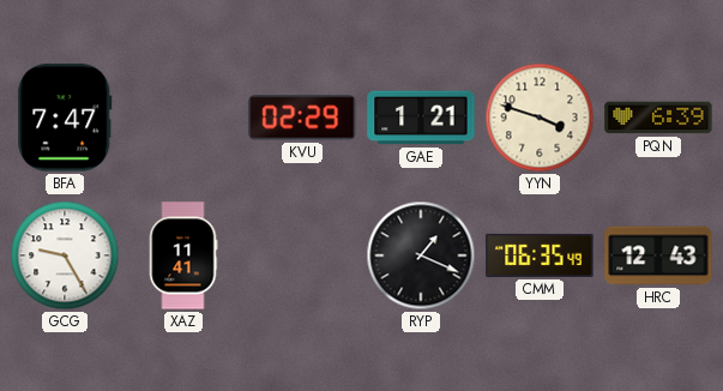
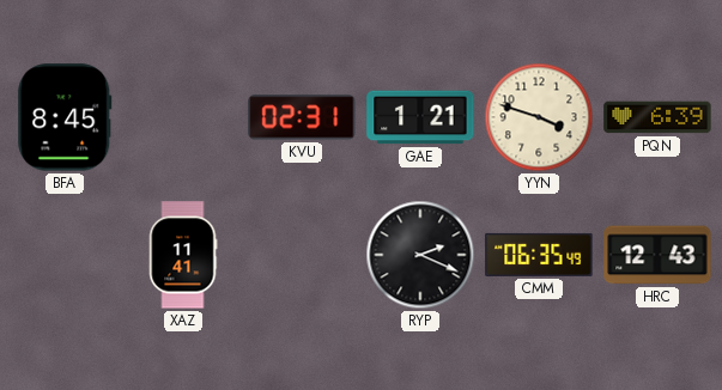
BFA: 7:47 -> 8:45
KVU: 02:29 -> 02:31
GCG: 9:25 -> none
RYP: 1:19 -> 2:19
